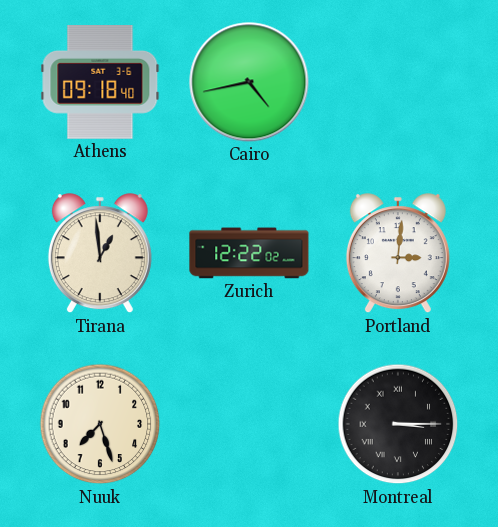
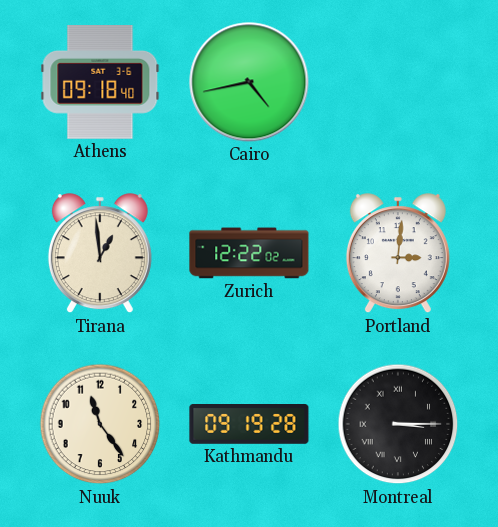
Nuuk: 7:27 -> 11:24
Kathmandu: none -> 09:19
